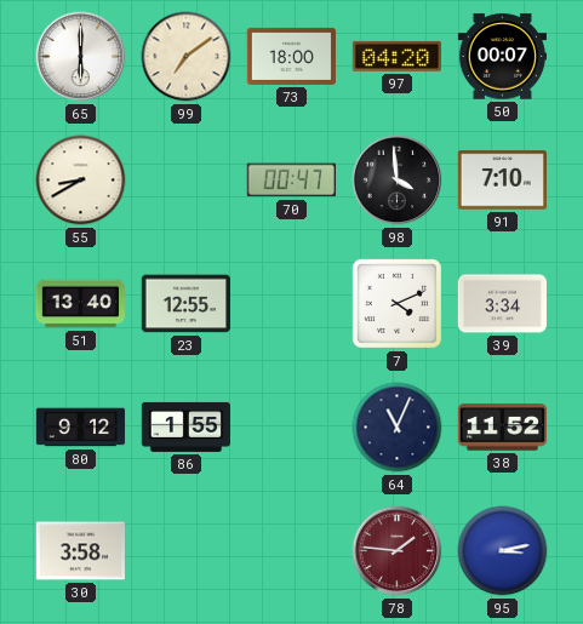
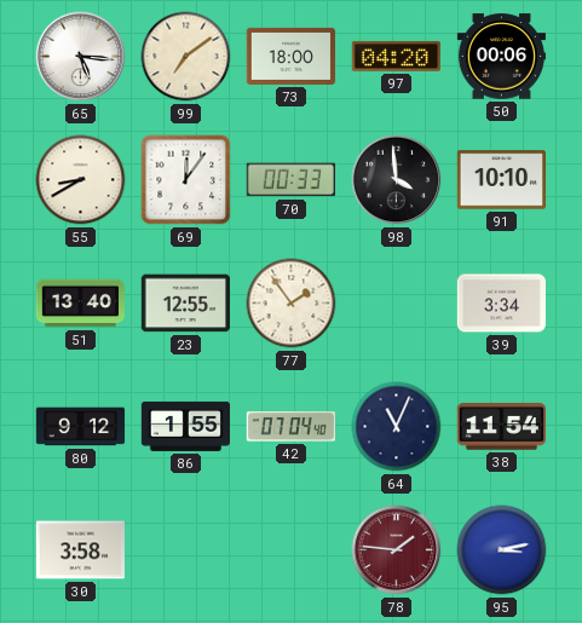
65: 6:00 -> 5:16
50: 00:07 -> 00:06
69: none -> 12:06
70: 00:47 -> 00:33
91: 7:10 -> 10:10
77: none -> 1:54
7: 4:11 -> none
42: none -> 07:04
38: 11:52 -> 11:54
